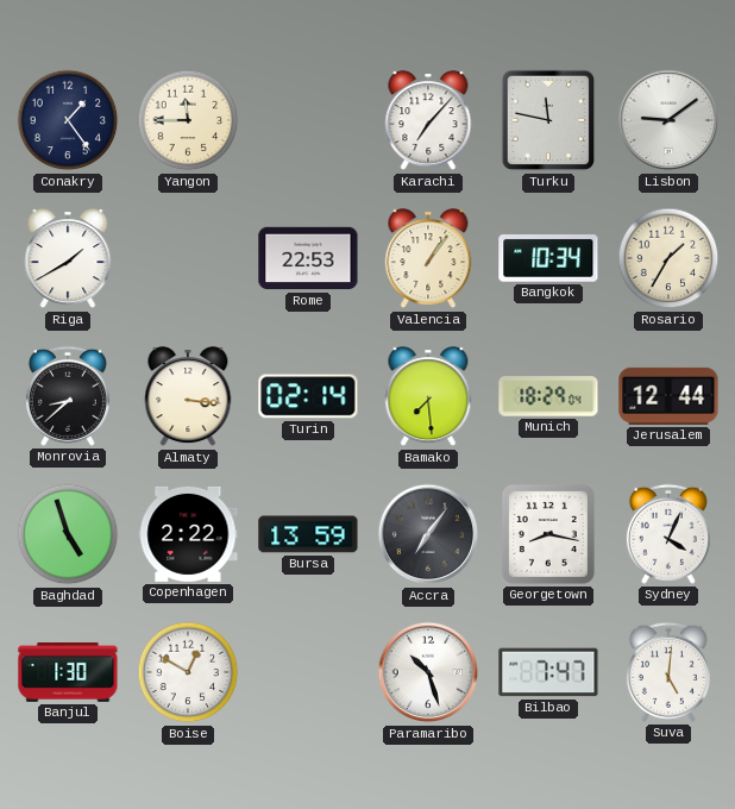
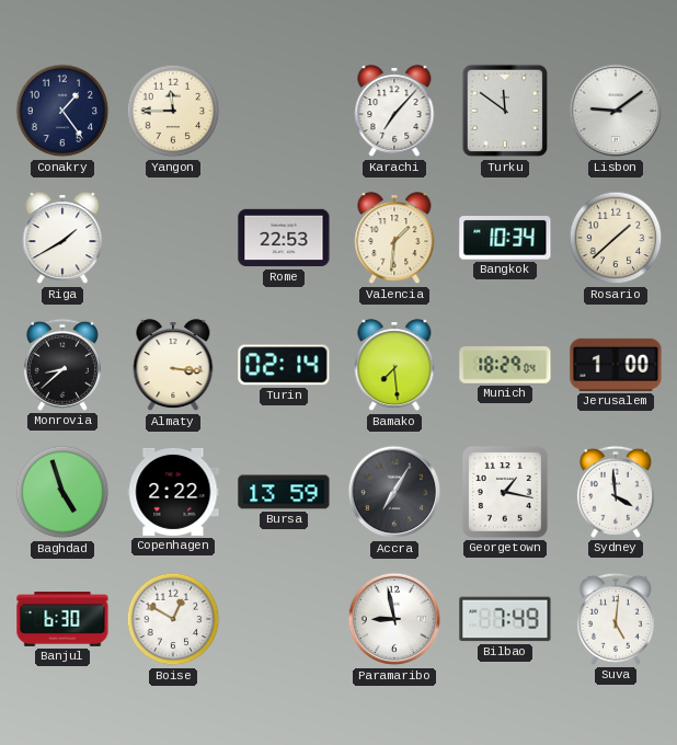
Turku: 11:47 -> 11:51
Valencia: 1:06 -> 1:31
Rosario: 1:35 -> 1:38
Jerusalem: 12:44 -> 1:00
Accra: 7:06 -> 7:05
Georgetown: 8:17 -> 1:17
Sydney: 4:04 -> 3:59
Banjul: 1:30 -> 6:30
Paramaribo: 10:27 -> 8:58
Bilbao: 7:47 -> 7:49
